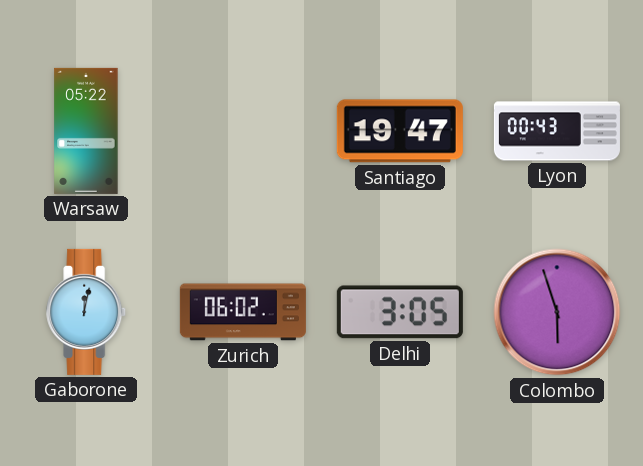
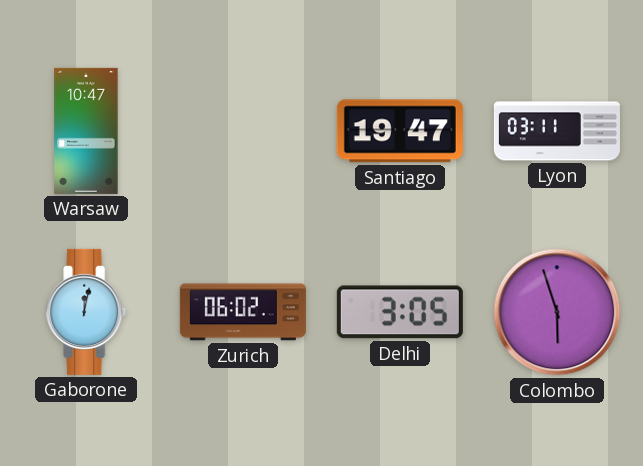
Warsaw: 05:22 -> 10:47
Lyon: 00:43 -> 03:11
